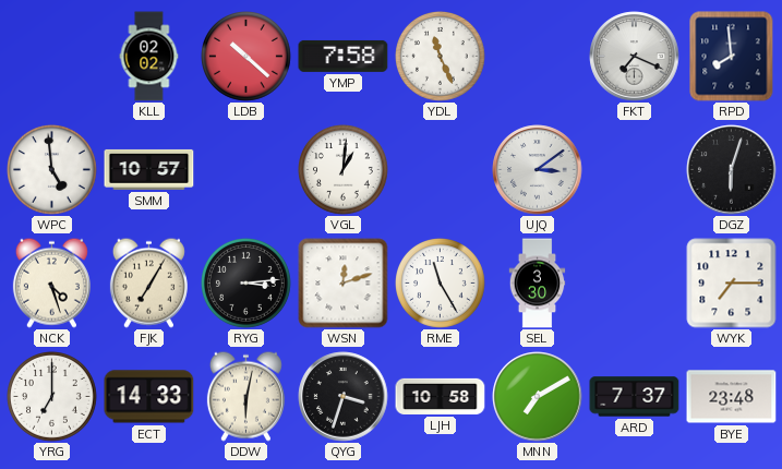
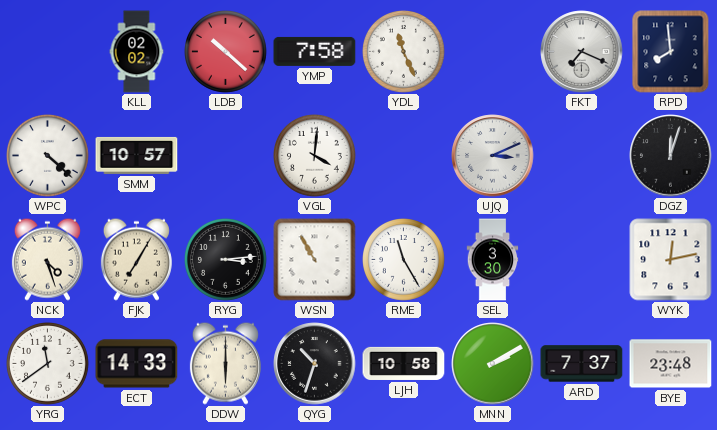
WPC: 4:59 -> 4:22
VGL: 1:01 -> 4:01
UJQ: 3:09 -> 3:11
DGZ: 6:03 -> 12:03
WSN: 12:12 -> 10:55
WYK: 7:15 -> 12:13
YRG: 7:00 -> 11:39
DDW: 6:02 -> 6:00
QYG: 3:33 -> 10:33
MNN: 7:10 -> 2:10
